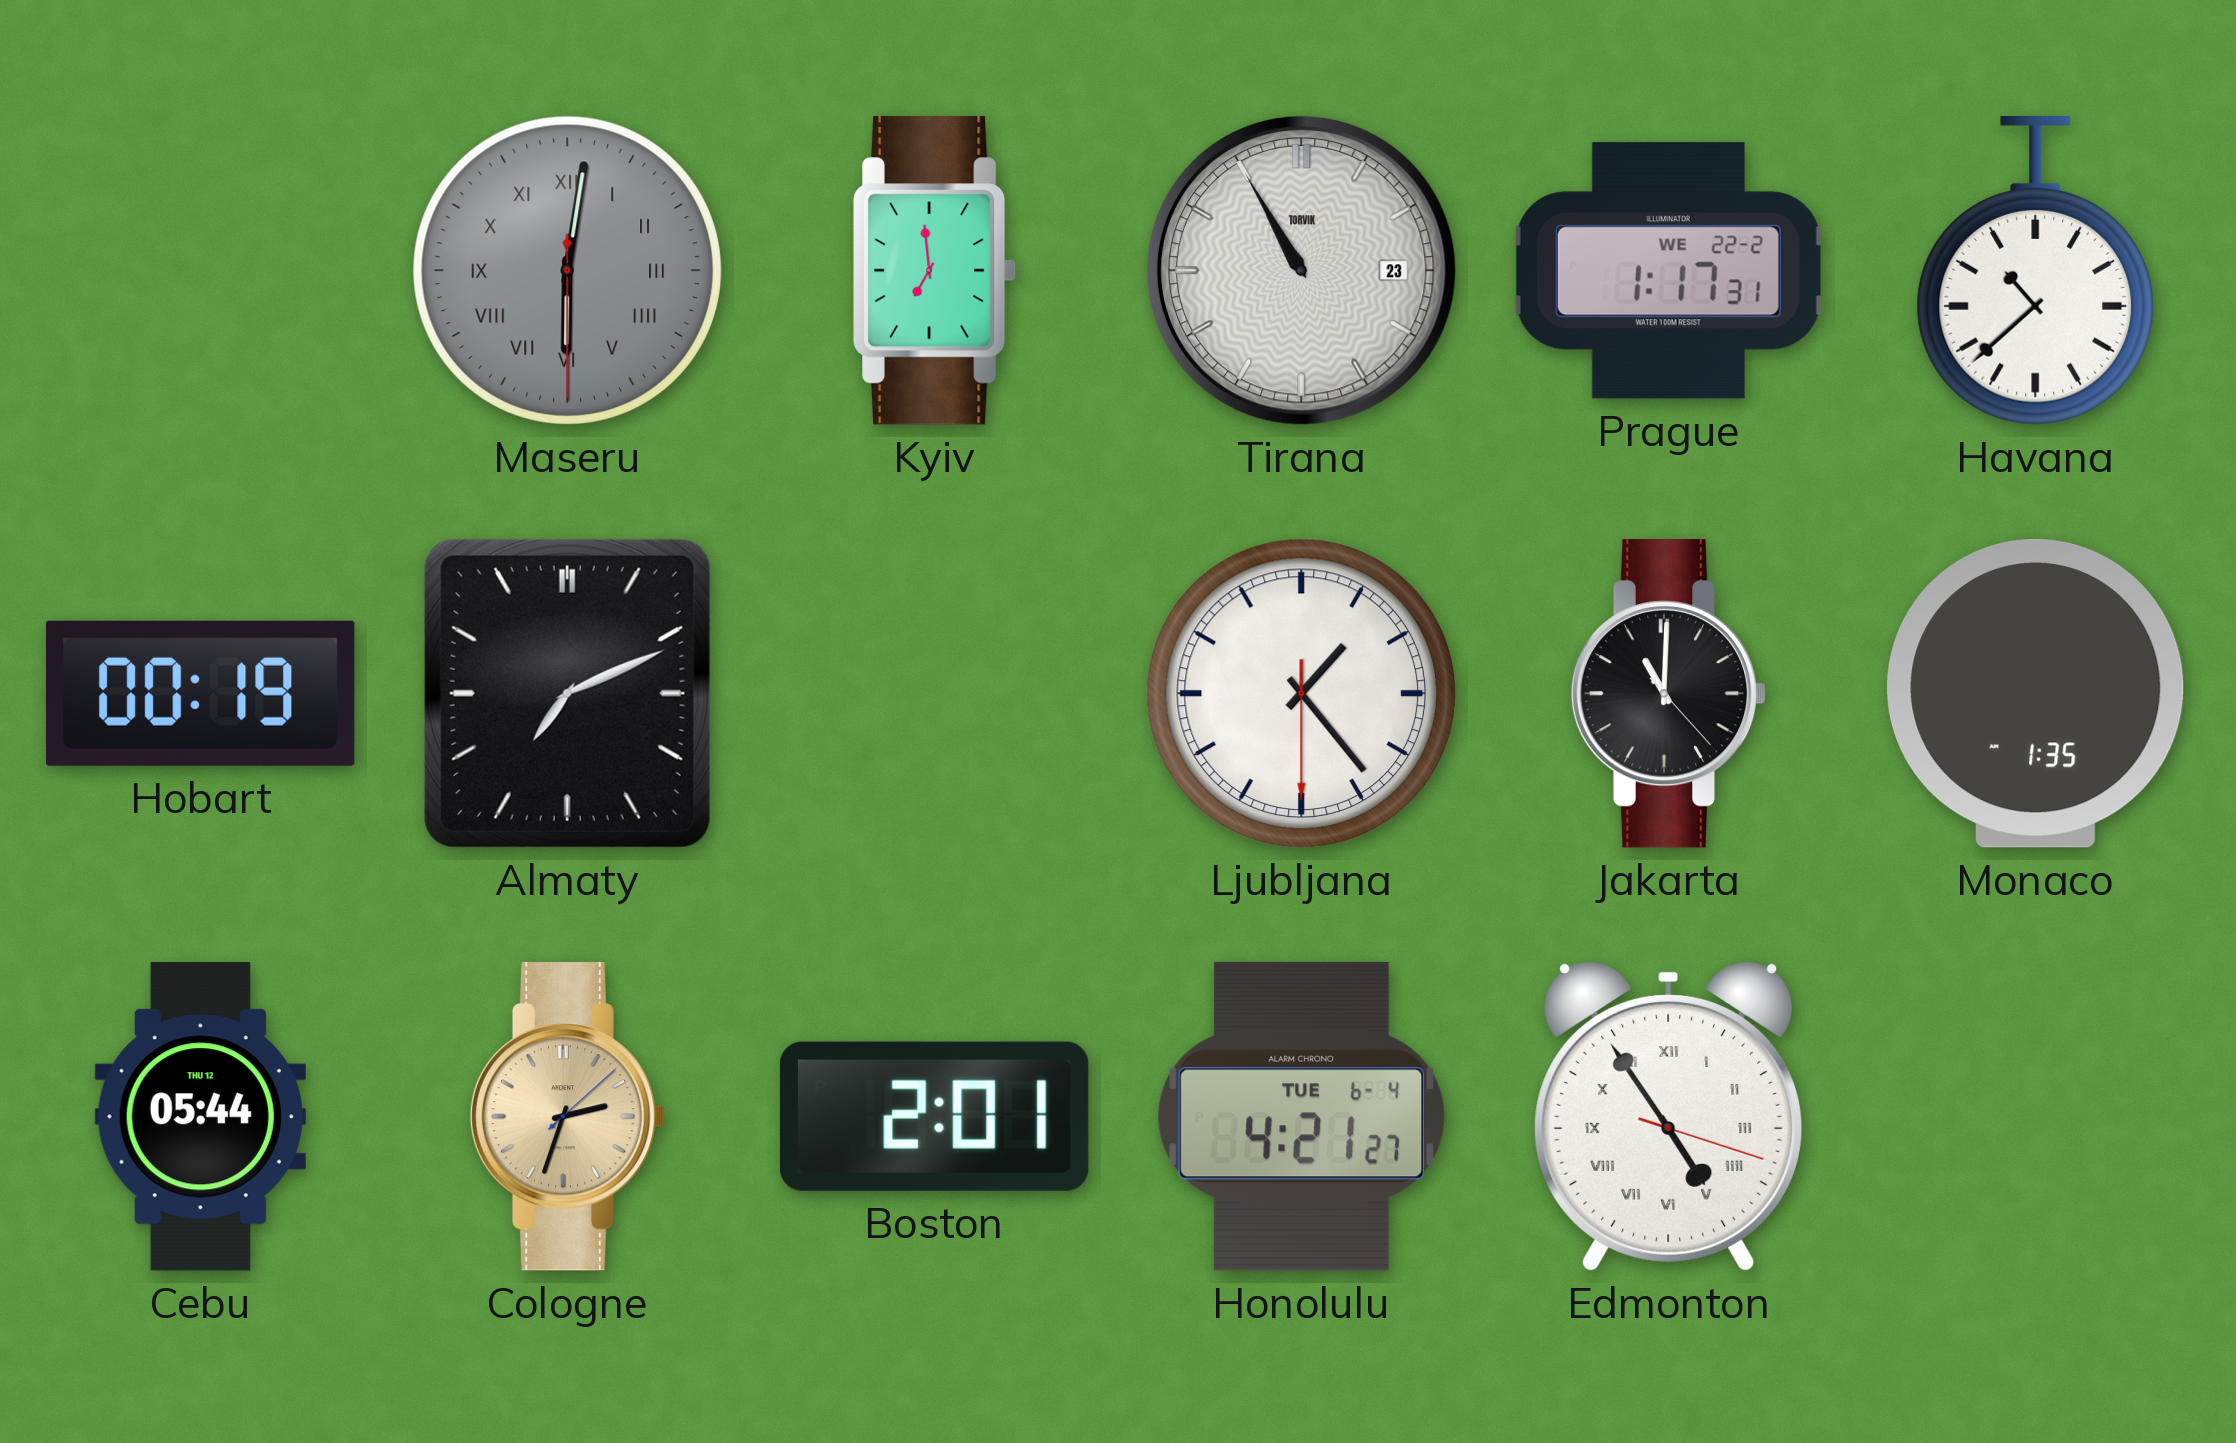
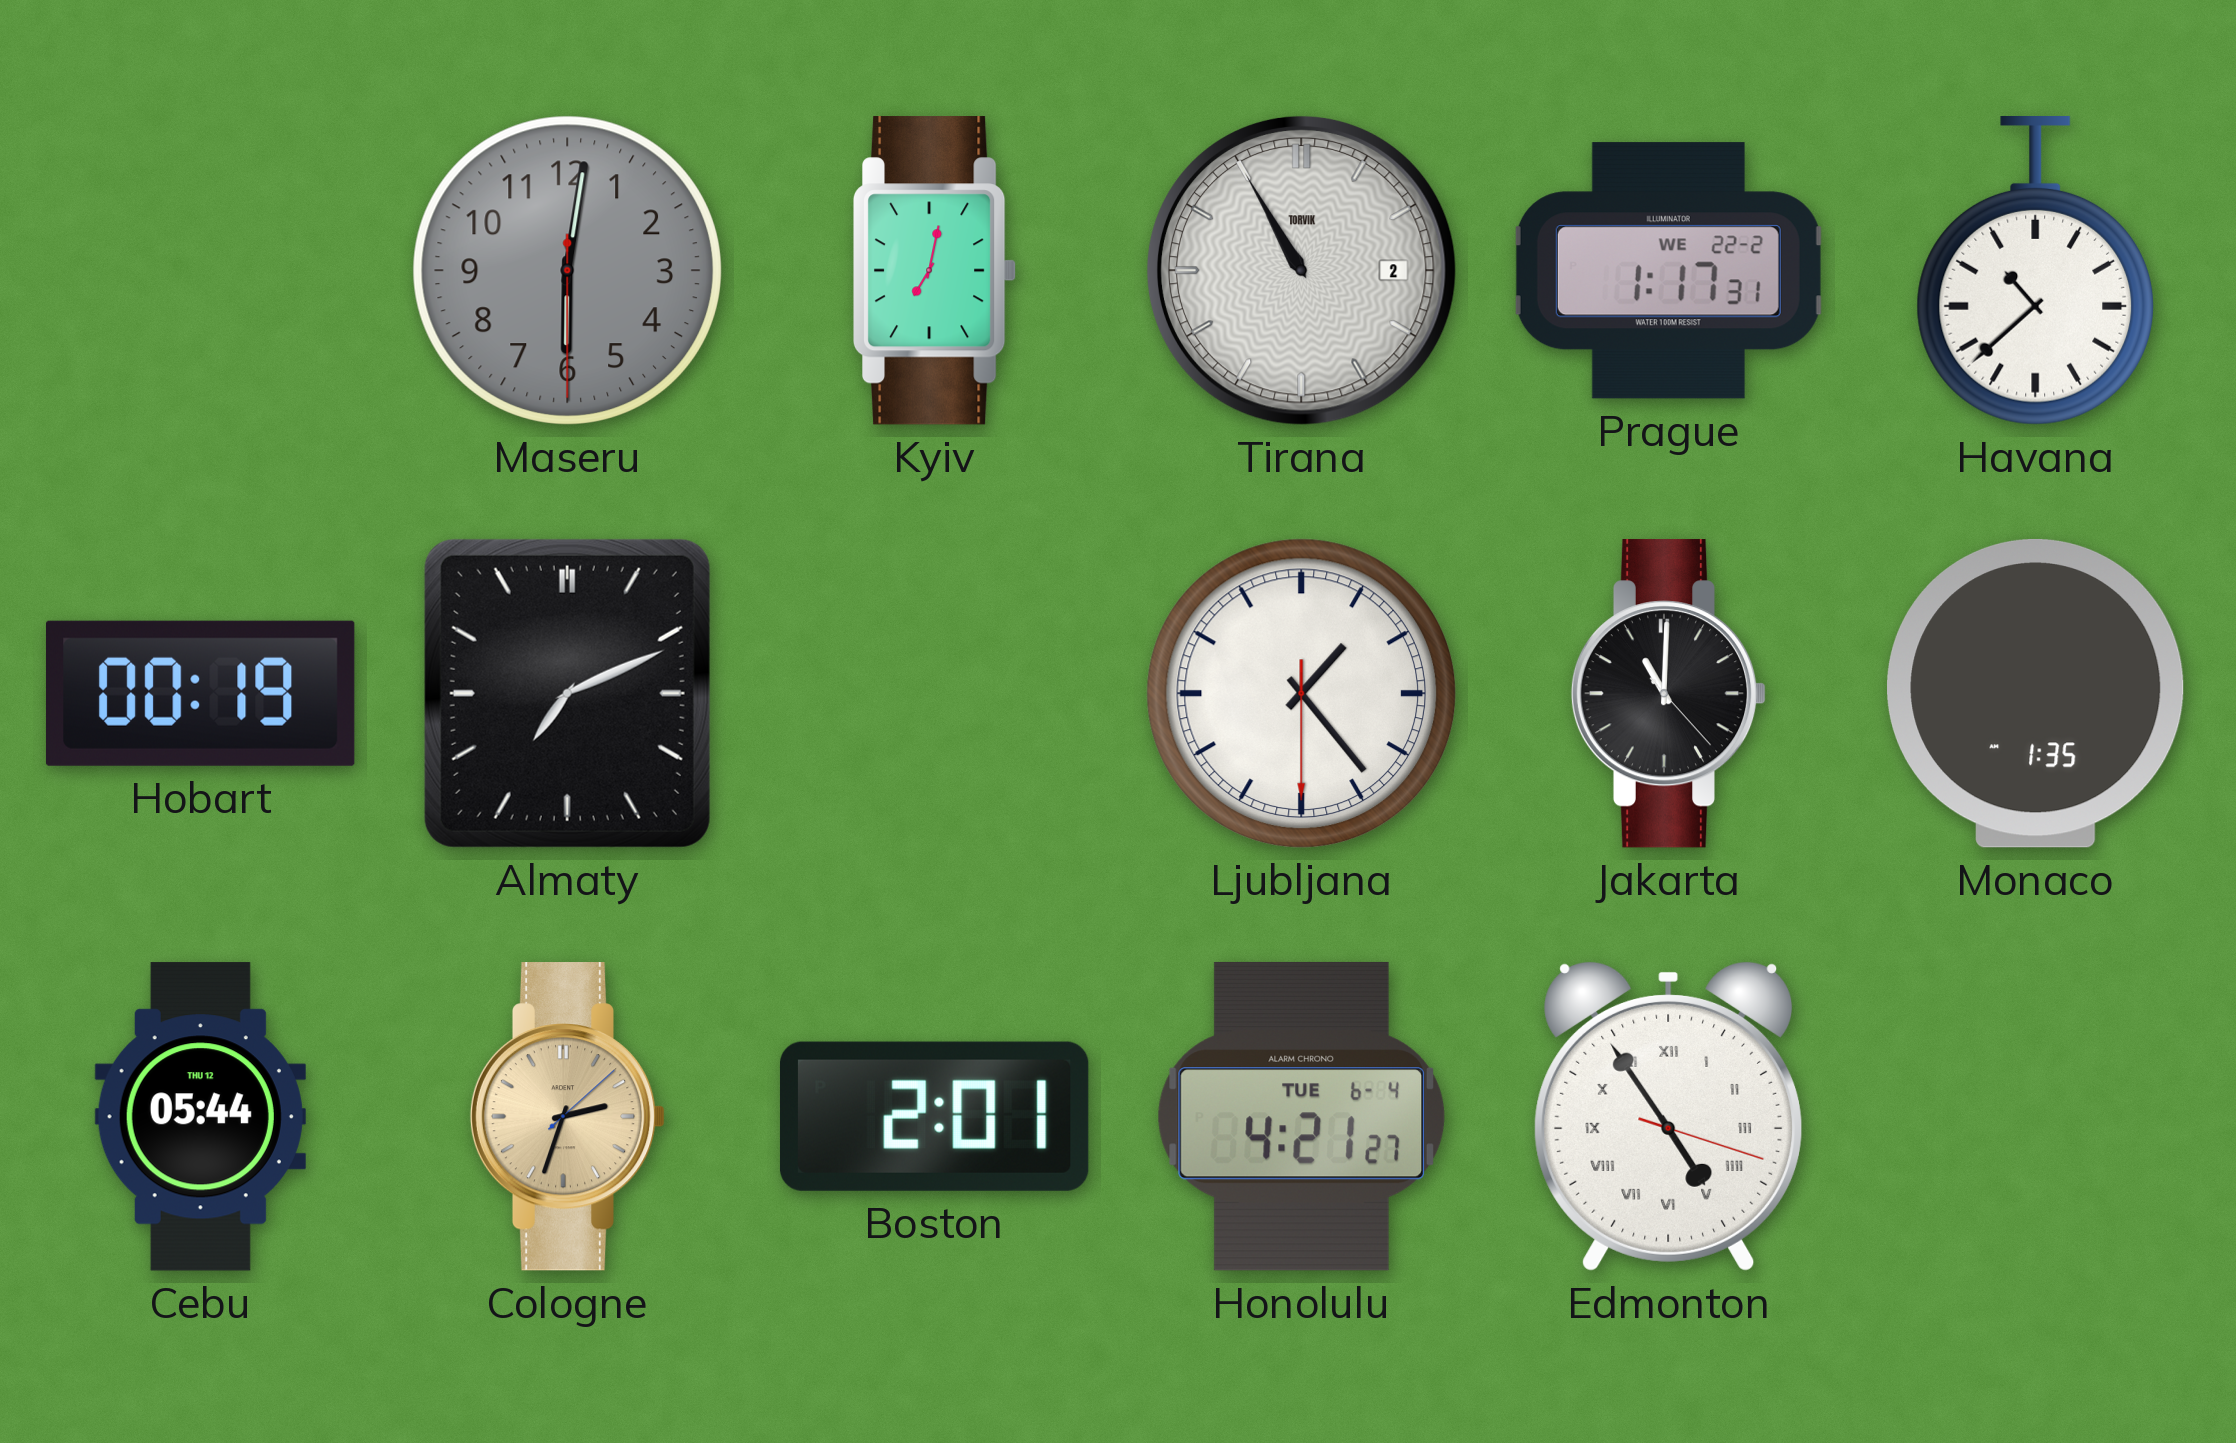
Maseru numerals: Roman -> Arabic
Kyiv: 6:59 -> 7:02
Tirana date: 23 -> 2
